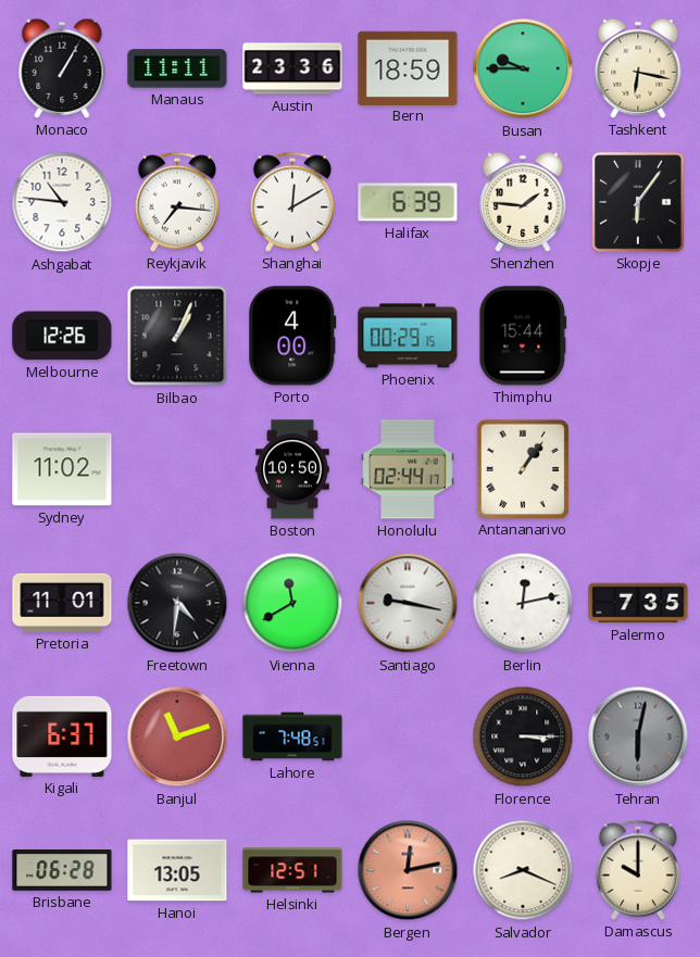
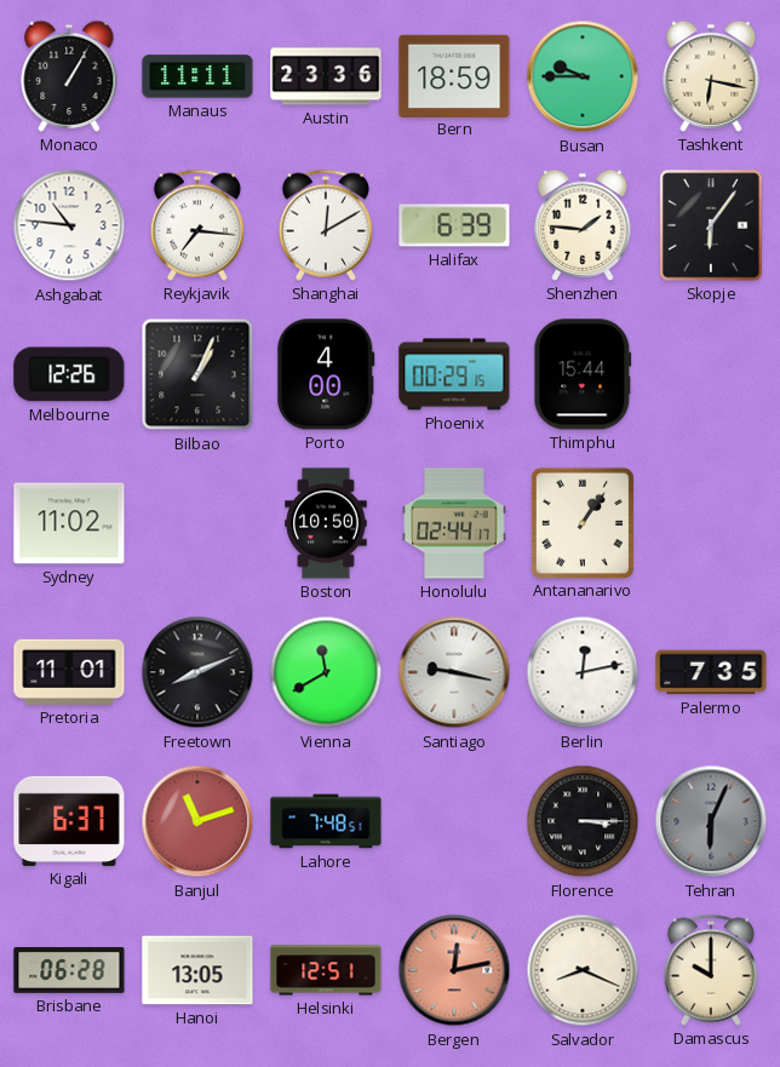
Freetown: 4:31 -> 8:11
Tehran: 6:02 -> 6:04
